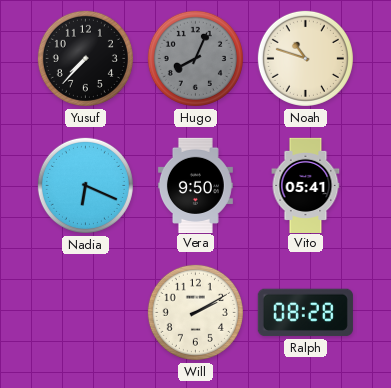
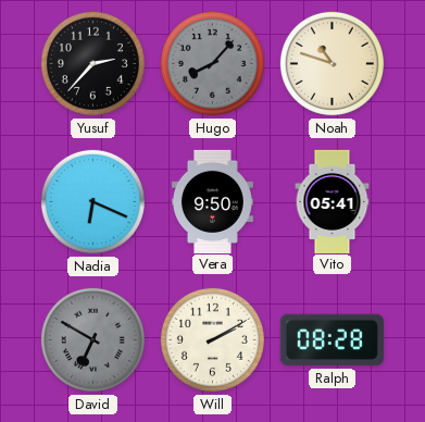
Yusuf: 7:37 -> 2:37
Hugo: 8:04 -> 8:07
David: none -> 6:50
